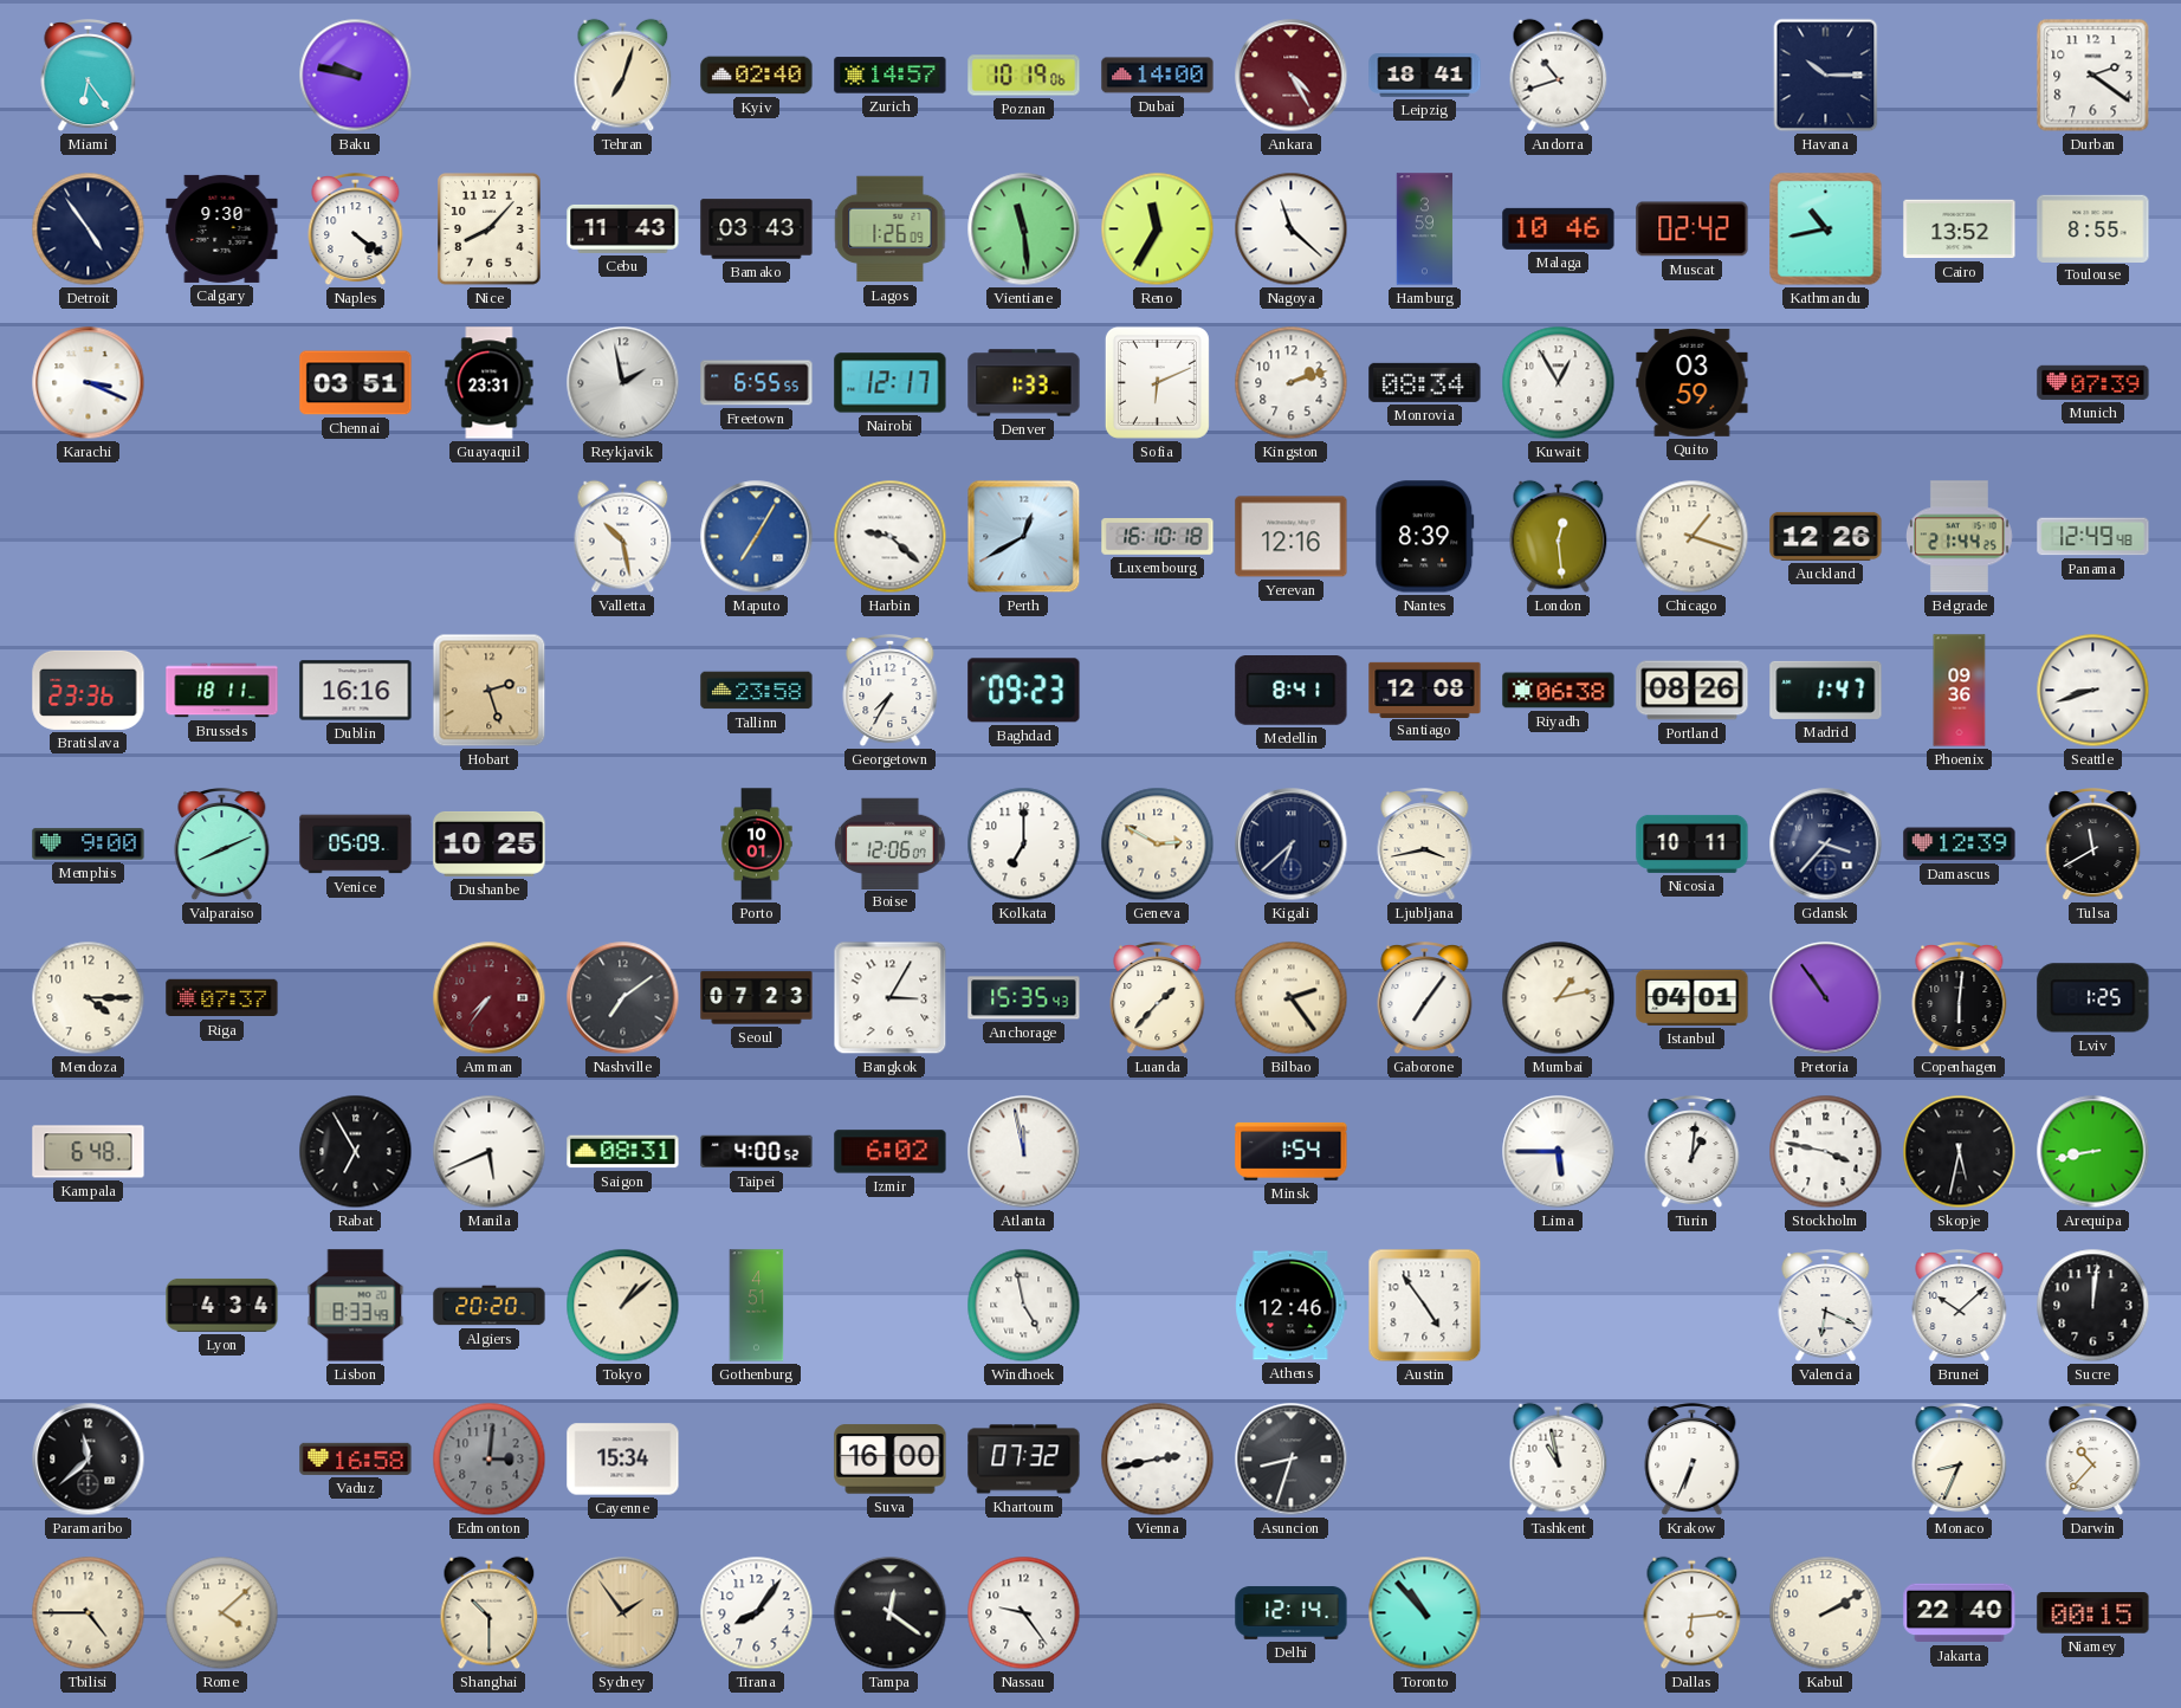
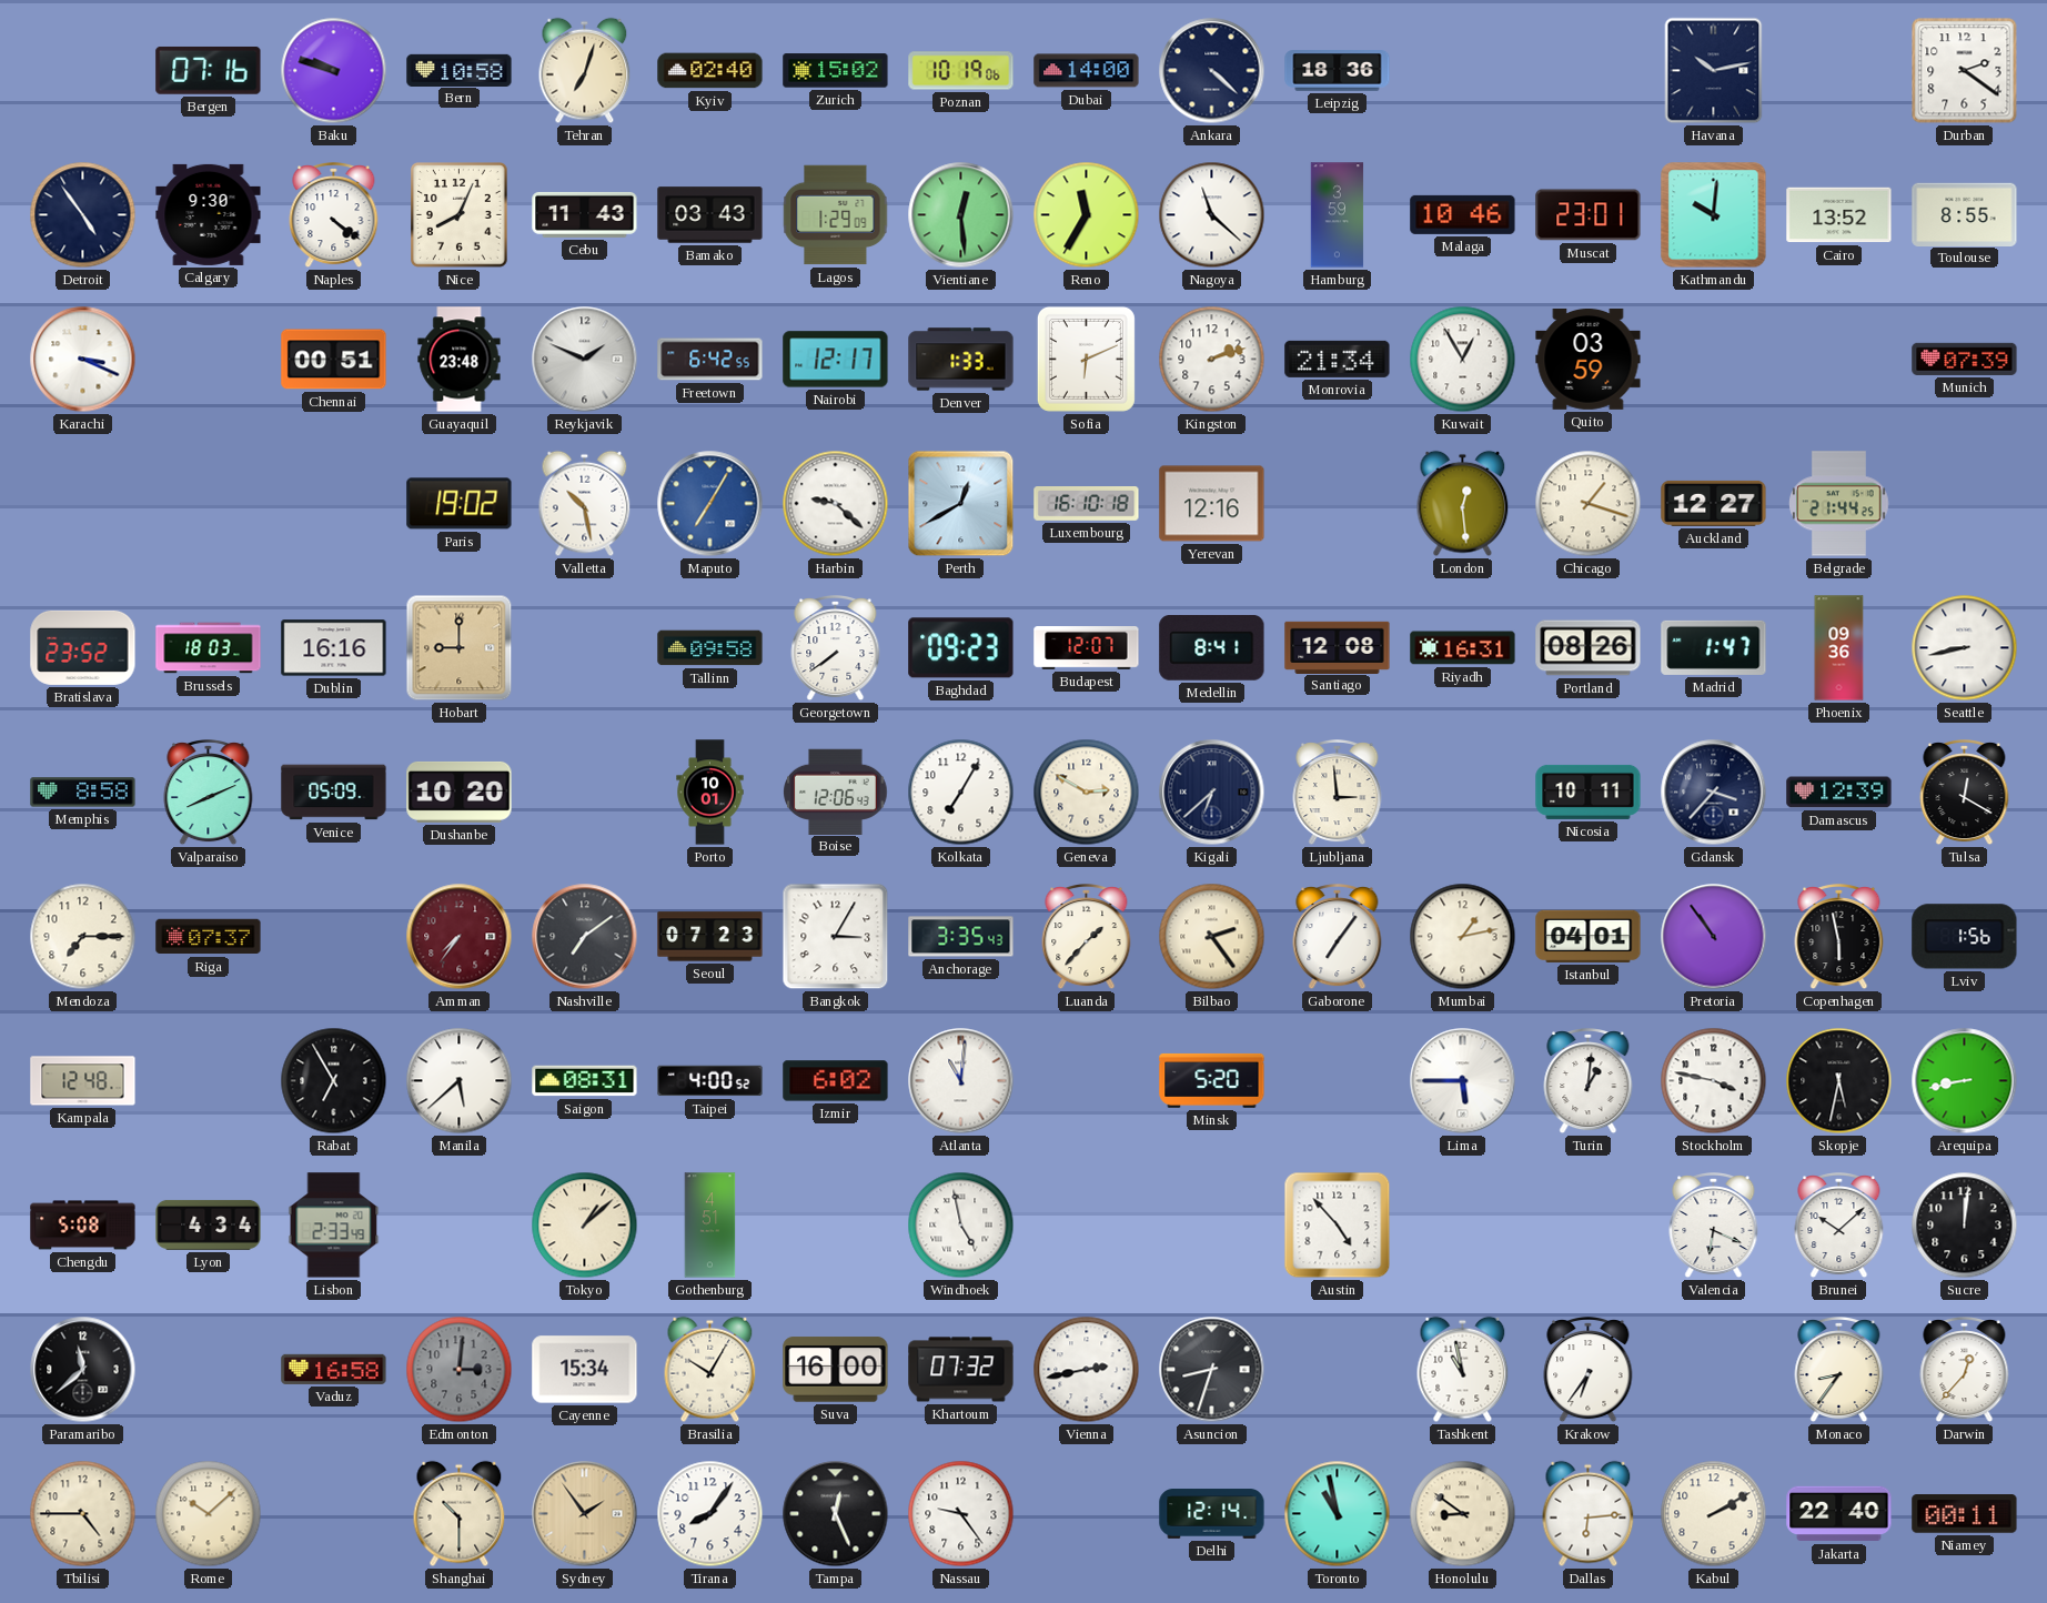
Miami: 6:24 -> none
Bergen: none -> 07:16
Baku: 9:47 -> 9:48
Bern: none -> 10:58
Zurich: 14:57 -> 15:02
Ankara: 4:25 -> 4:22
Ankara dial: burgundy -> navy
Leipzig: 18:41 -> 18:36
Andorra: 10:42 -> none
Havana: 10:15 -> 10:13
Nice: 8:07 -> 8:04
Lagos: 1:26 -> 1:29
Vientiane: 11:29 -> 12:29
Muscat: 02:42 -> 23:01
Kathmandu: 10:43 -> 10:01
Chennai: 03:51 -> 00:51
Guayaquil: 23:31 -> 23:48
Reykjavik: 1:58 -> 1:49
Freetown: 6:55 -> 6:42
Monrovia: 08:34 -> 21:34
Paris: none -> 19:02
Nantes: 8:39 -> none
Auckland: 12:26 -> 12:27
Panama: 12:49 -> none
Bratislava: 23:36 -> 23:52
Brussels: 18:11 -> 18:03
Hobart: 2:27 -> 9:00
Tallinn: 23:58 -> 09:58
Georgetown: 7:35 -> 7:39
Budapest: none -> 12:07
Riyadh: 06:38 -> 16:31
Seattle: 8:42 -> 8:43
Memphis: 9:00 -> 8:58
Dushanbe: 10:25 -> 10:20
Boise: 12:06:07 -> 12:06:43
Kolkata: 7:00 -> 7:05
Ljubljana: 3:43 -> 2:59
Tulsa: 11:40 -> 12:20
Mendoza: 4:15 -> 7:15
Anchorage: 15:35 -> 3:35
Copenhagen: 6:01 -> 5:58
Lviv: 1:25 -> 1:56
Kampala: 6:48 -> 12:48
Manila: 5:41 -> 5:38
Atlanta: 11:58 -> 11:01
Minsk: 1:54 -> 5:20
Chengdu: none -> 5:08
Lisbon: 8:33 -> 2:33
Algiers: 20:20 -> none
Athens: 12:46 -> none
Austin: 4:54 -> 4:53
Brasilia: none -> 10:05
Krakow: 6:34 -> 6:36
Monaco: 8:34 -> 8:36
Darwin: 10:37 -> 12:37
Rome: 4:08 -> 10:08
Tampa: 12:21 -> 12:26
Toronto: 10:53 -> 10:58
Honolulu: none -> 8:51
Niamey: 00:15 -> 00:11
